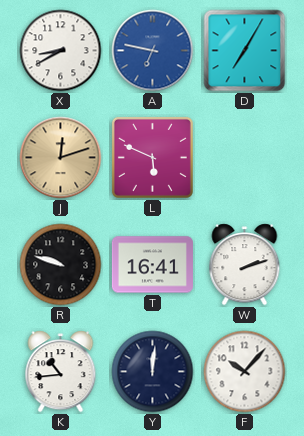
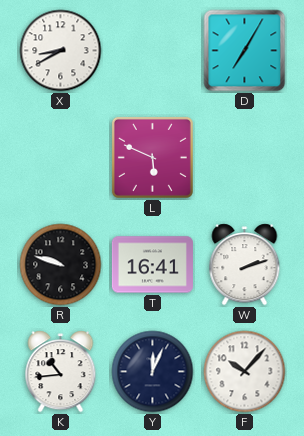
A: 6:47 -> none
J: 12:12 -> none
Y: 12:01 -> 12:04
